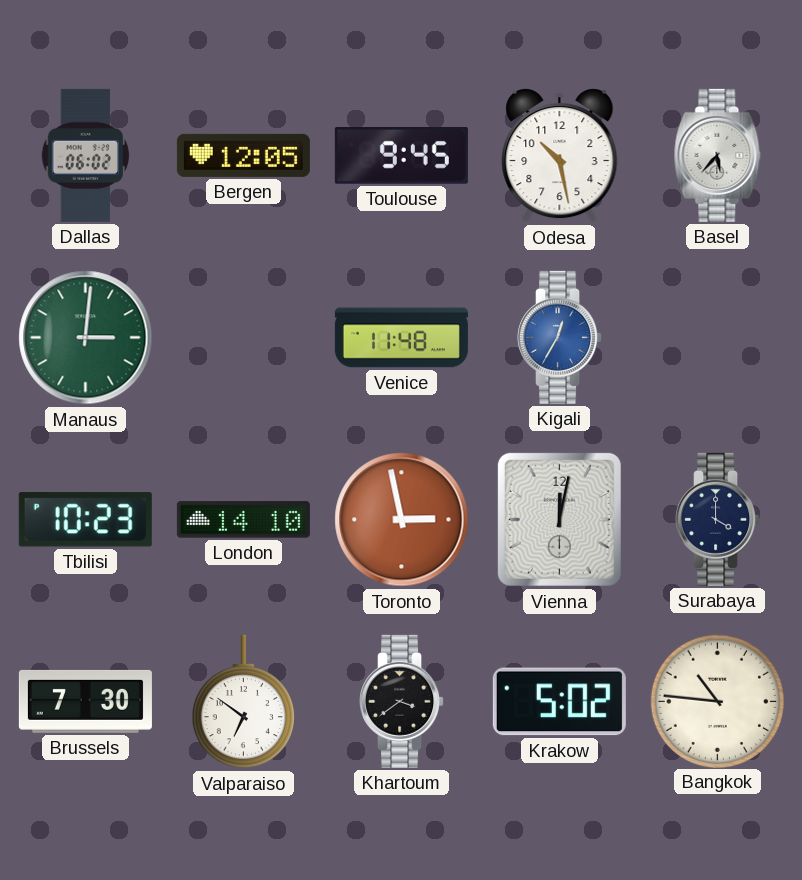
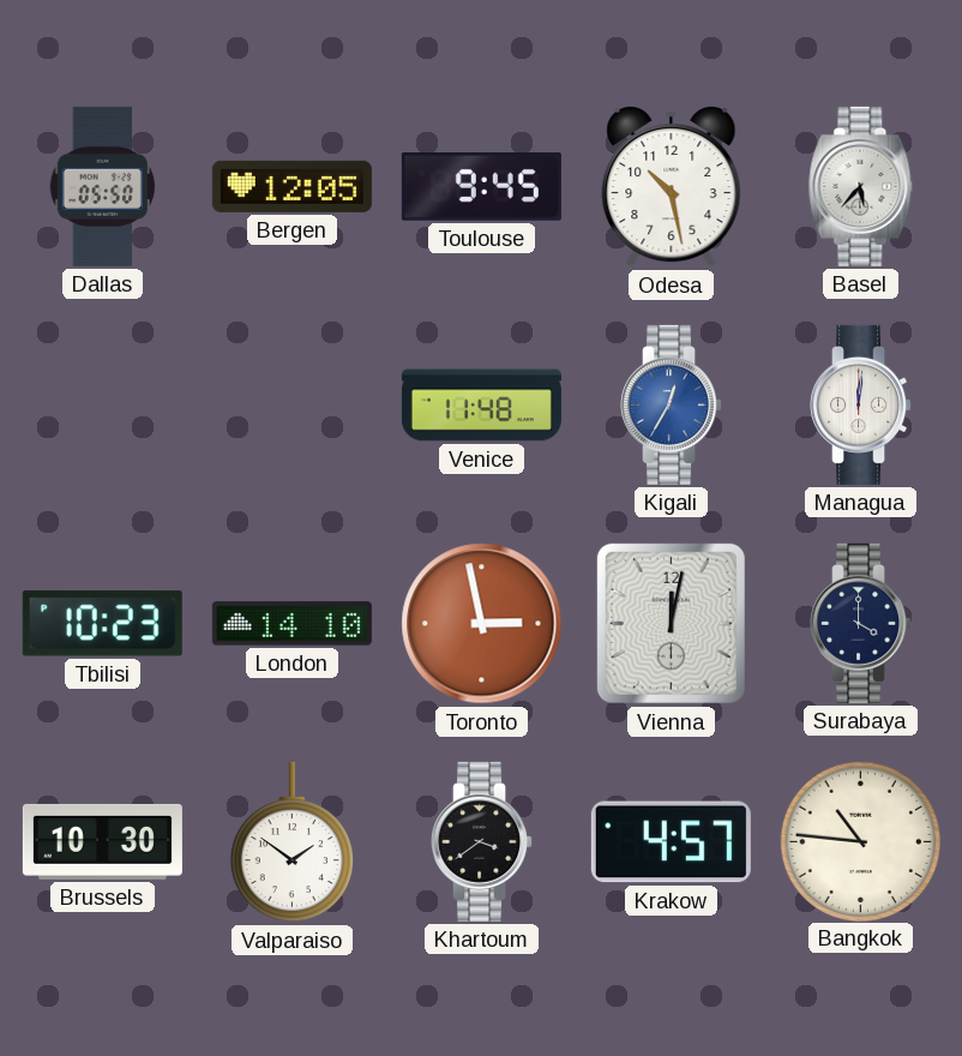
Dallas: 06:02 -> 05:50
Manaus: 3:01 -> none
Managua: none -> 12:01
Brussels: 7:30 -> 10:30
Valparaiso: 6:51 -> 1:51
Krakow: 5:02 -> 4:57
